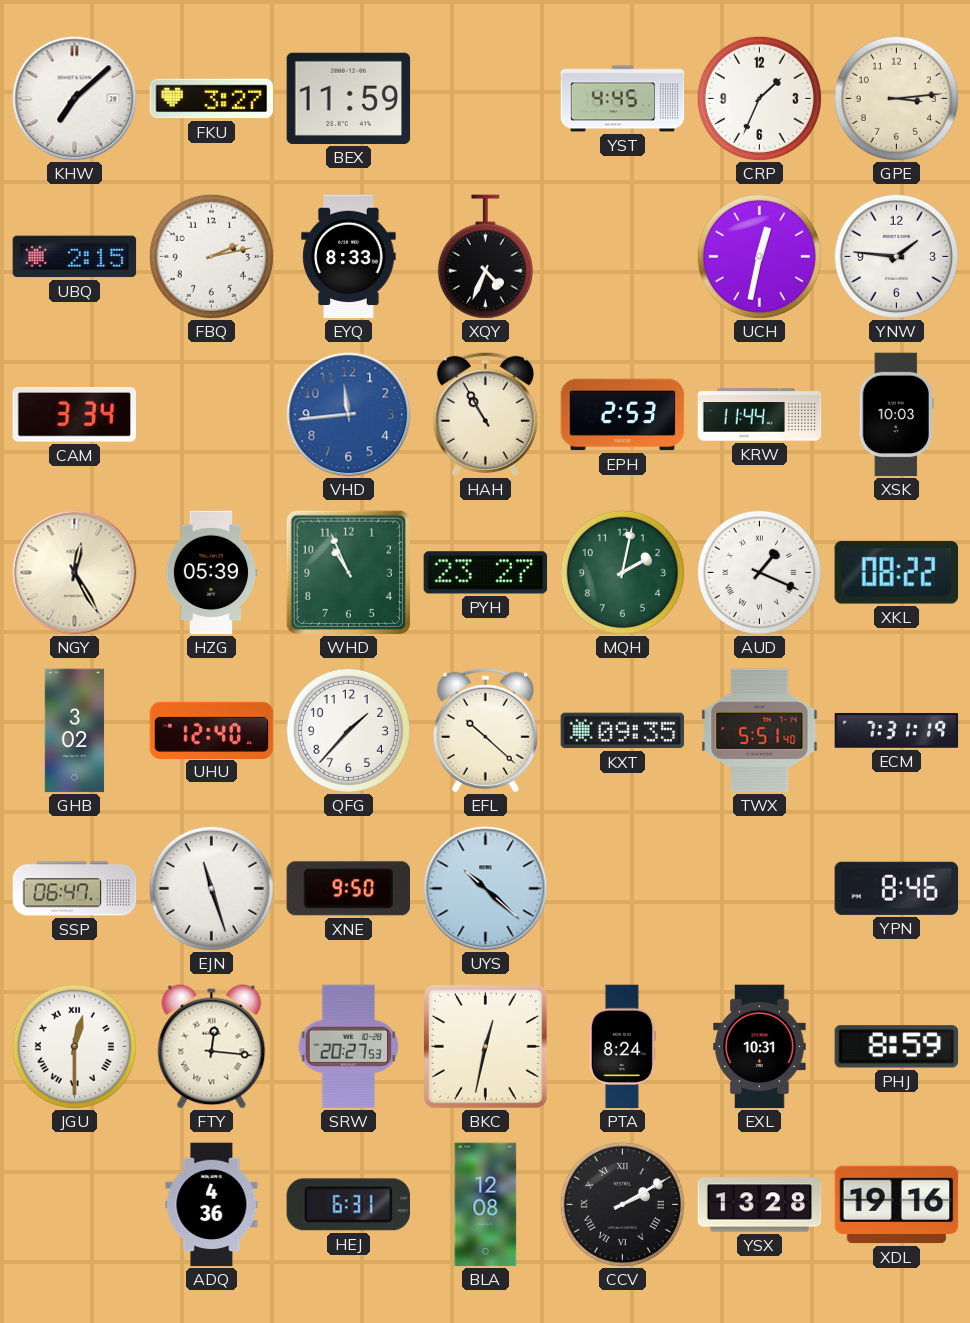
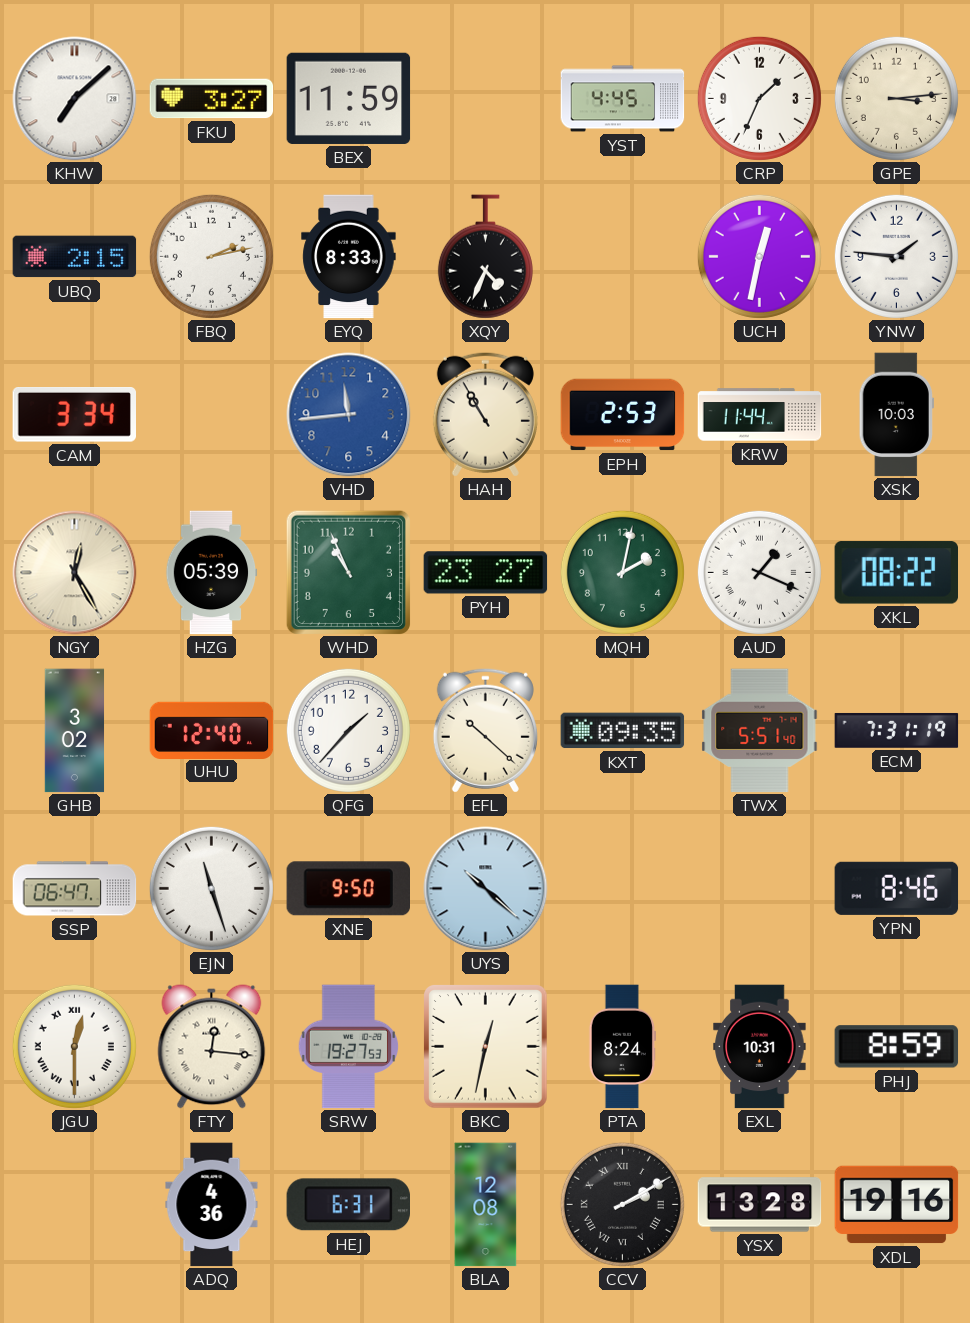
SRW: 20:27 -> 19:27
